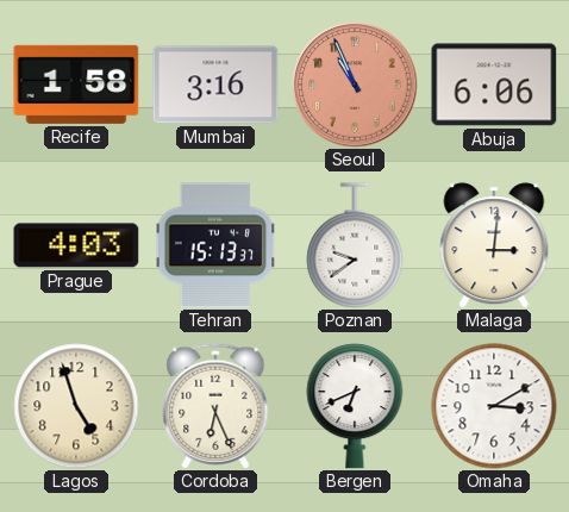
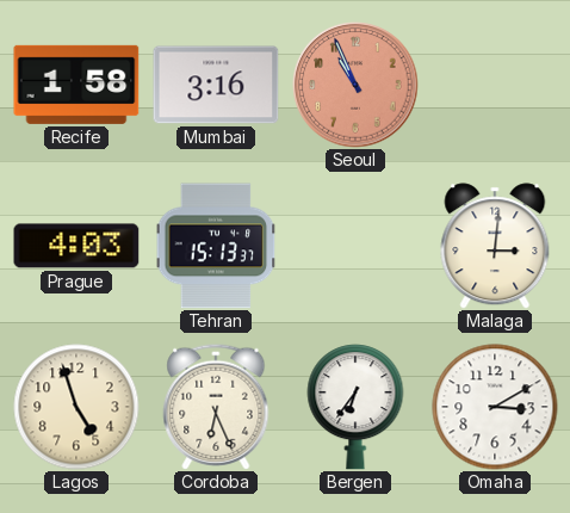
Abuja: 6:06 -> none
Poznan: 9:39 -> none
Bergen: 6:41 -> 6:36
